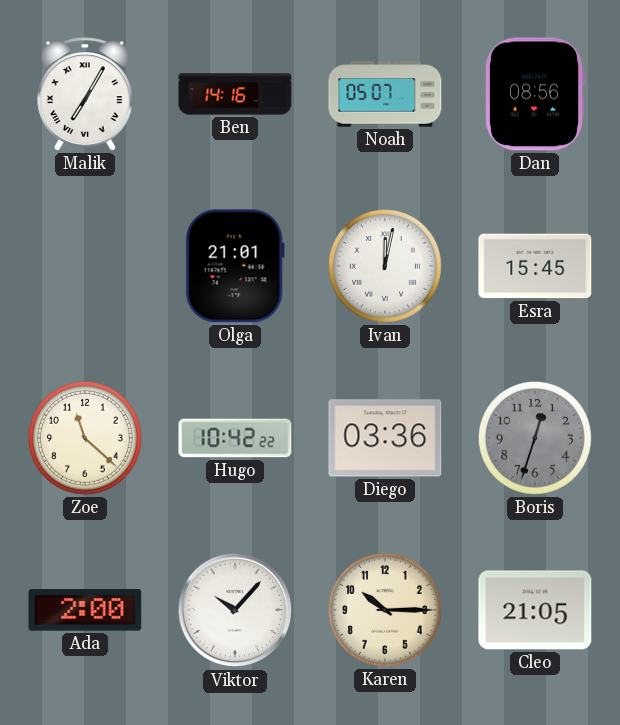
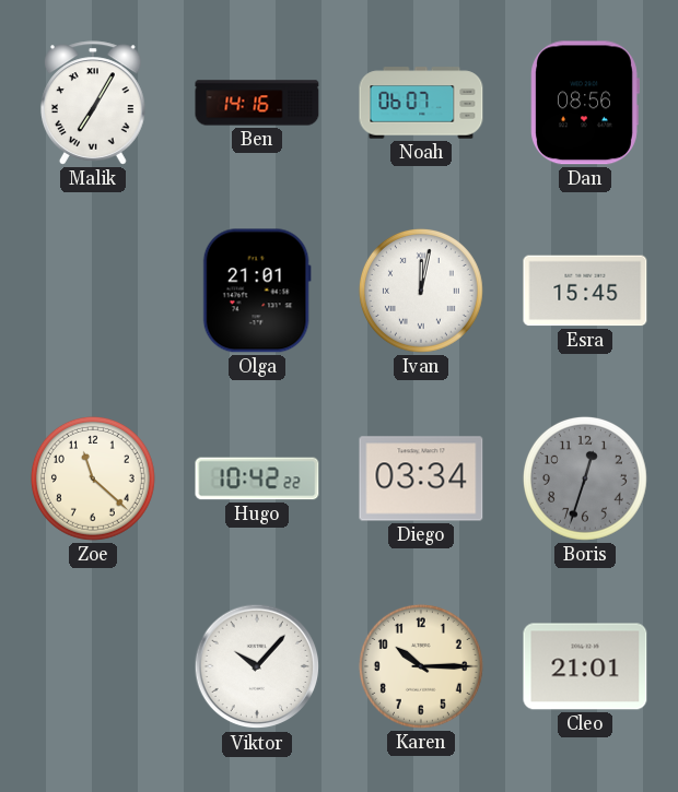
Noah: 05:07 -> 06:07
Diego: 03:36 -> 03:34
Ada: 2:00 -> none
Cleo: 21:05 -> 21:01
